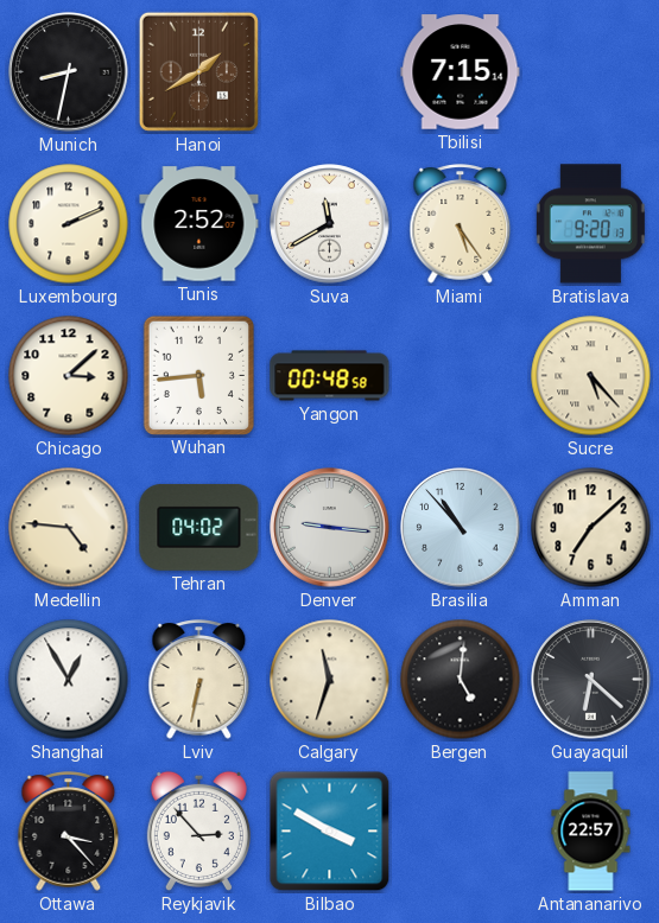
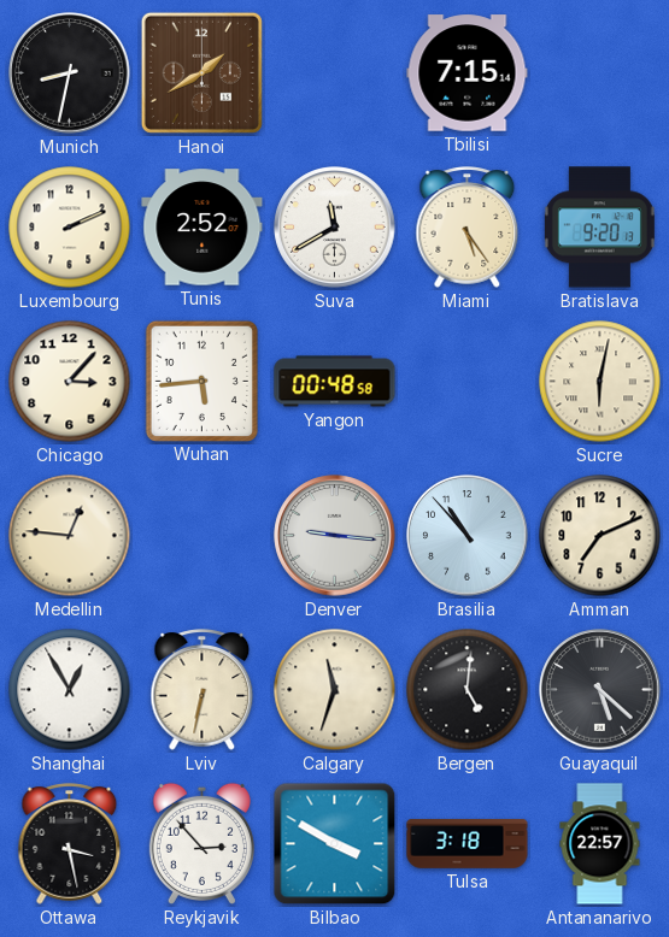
Chicago: 3:08 -> 3:07
Sucre: 5:23 -> 6:02
Medellin: 4:46 -> 12:46
Tehran: 04:02 -> none
Amman: 7:08 -> 7:11
Guayaquil: 6:22 -> 5:22
Ottawa: 3:23 -> 3:28
Tulsa: none -> 3:18
